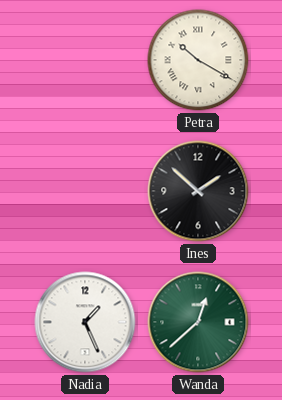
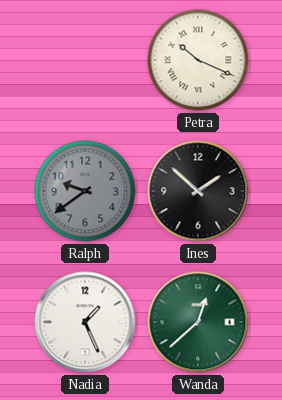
Petra: 10:20 -> 10:19
Ralph: none -> 9:39
